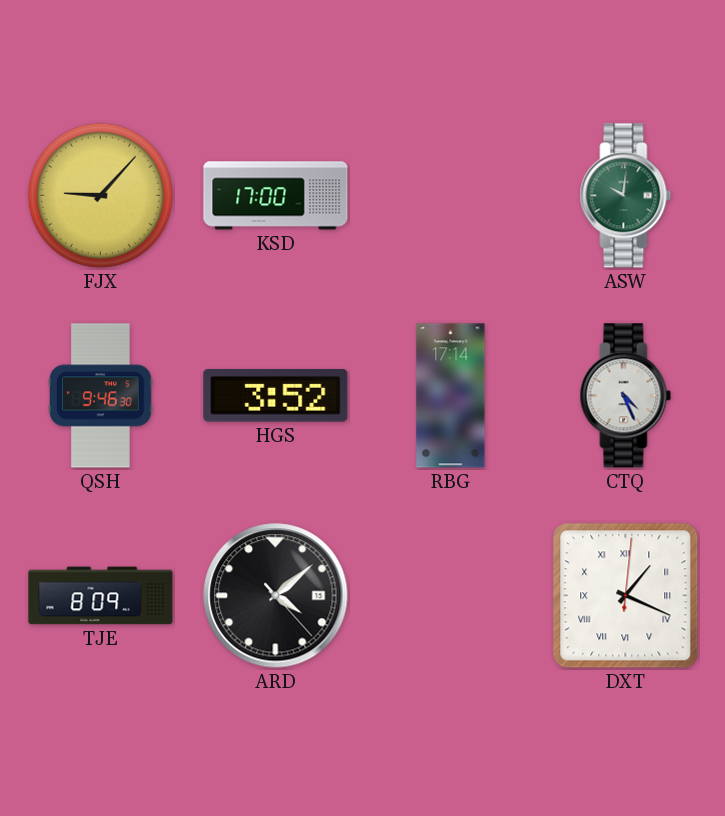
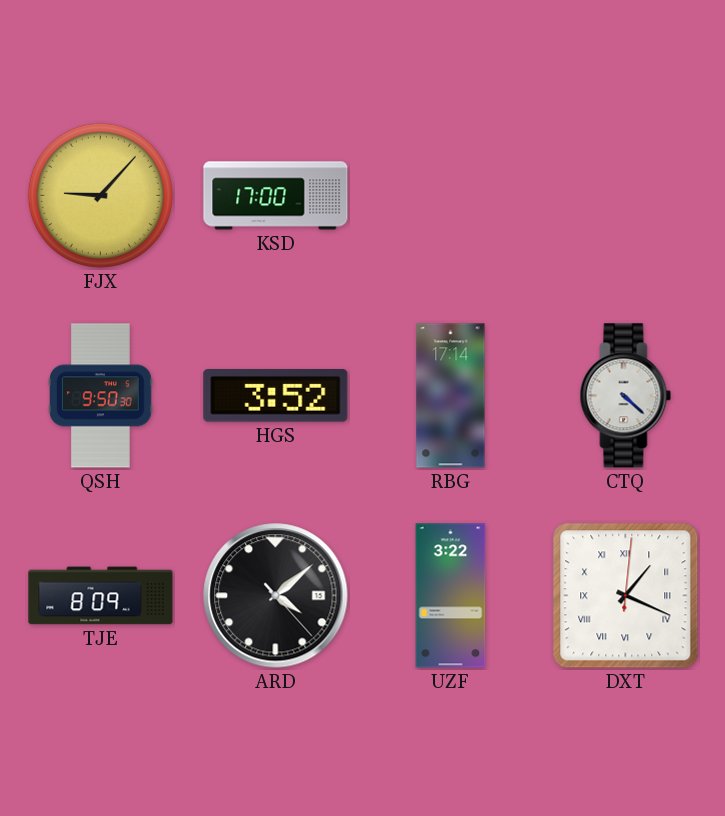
ASW: 10:01 -> none
QSH: 9:46 -> 9:50
CTQ: 4:26 -> 4:22
UZF: none -> 3:22
